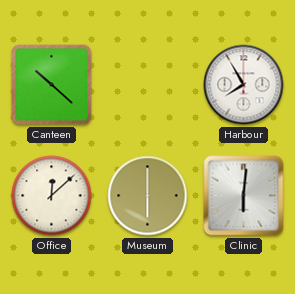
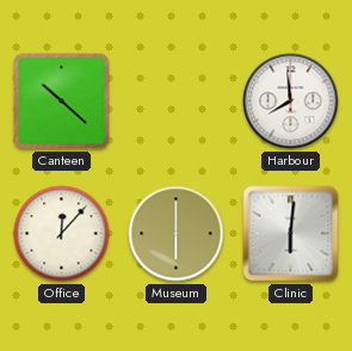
Harbour: 7:55 -> 7:59
Office: 12:08 -> 12:07
